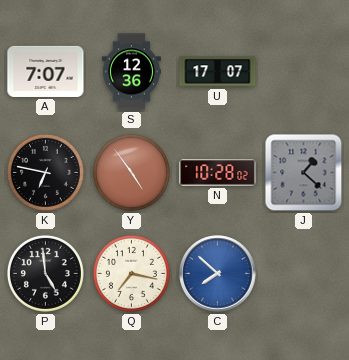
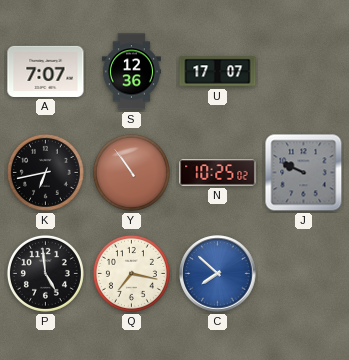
K: 6:47 -> 6:43
Y: 4:54 -> 10:54
N: 10:28 -> 10:25
J: 1:22 -> 9:49
